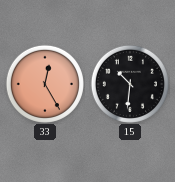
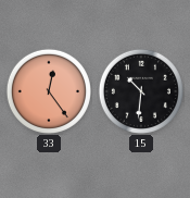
33: 12:25 -> 12:24
